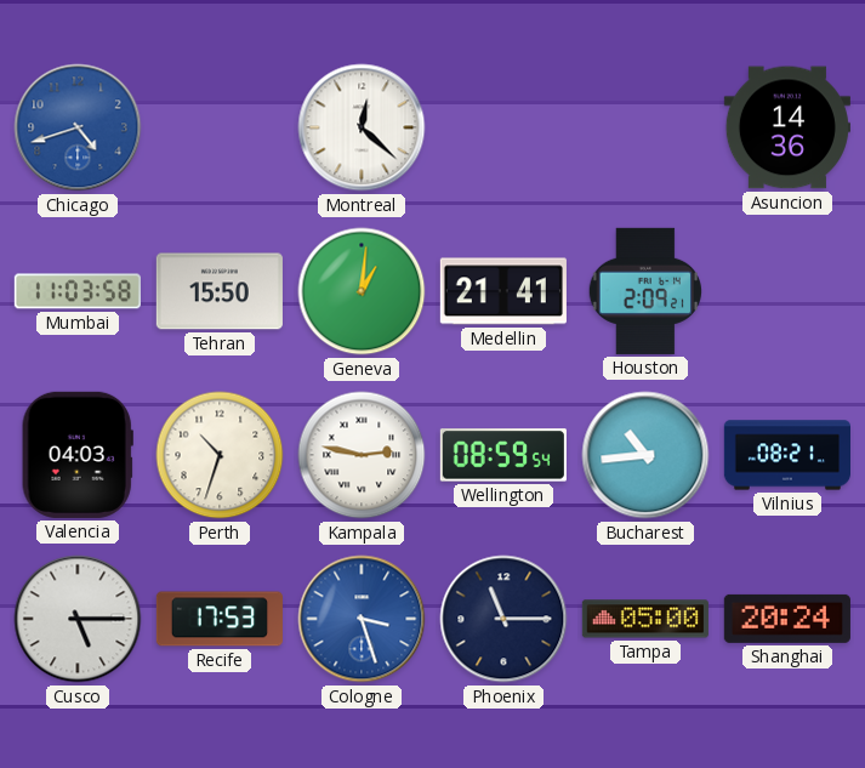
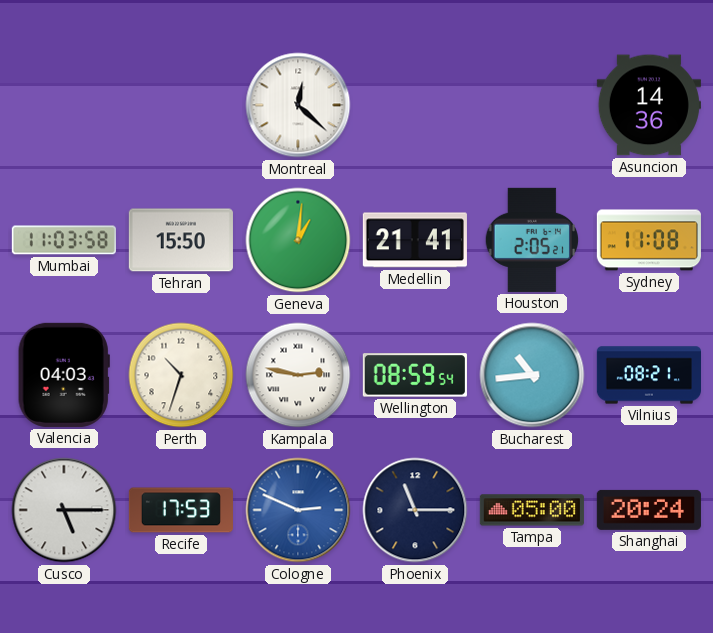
Chicago: 4:42 -> none
Houston: 2:09 -> 2:05
Sydney: none -> 11:08
Cologne: 3:27 -> 2:49
